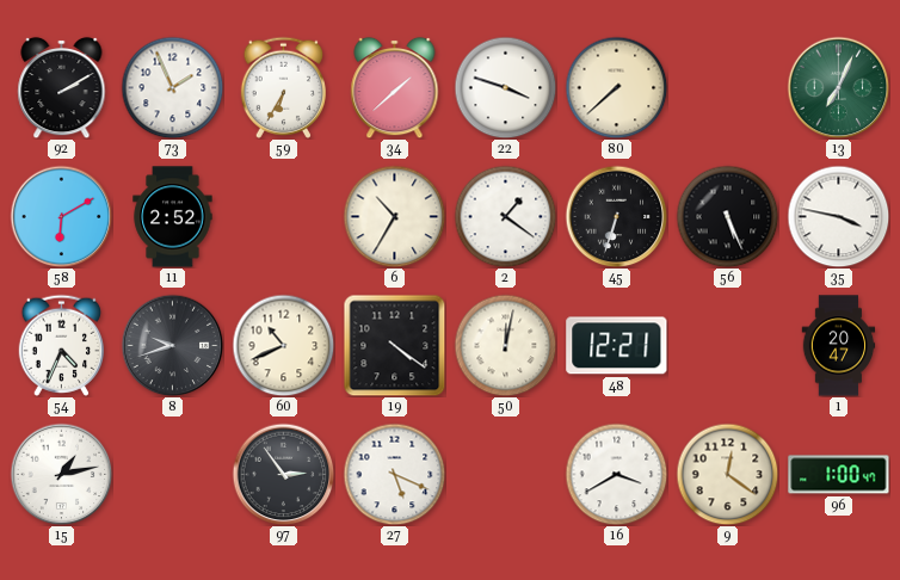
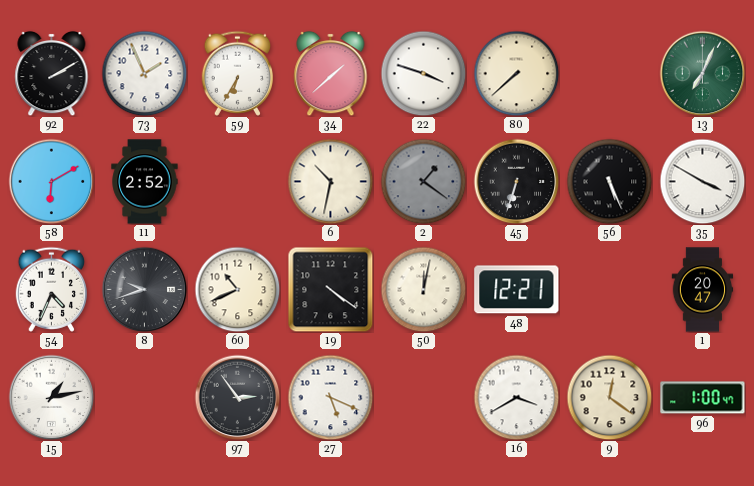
6: 10:35 -> 10:32
2 dial: white -> grey
35: 3:47 -> 3:50
